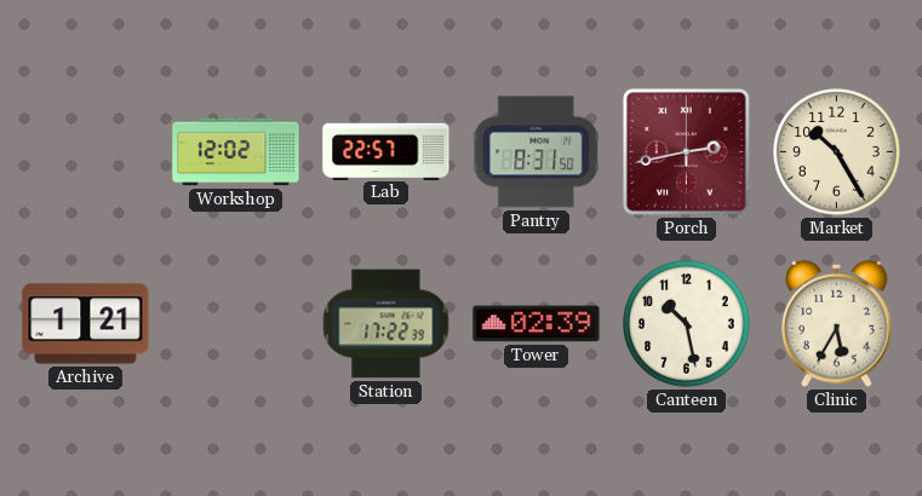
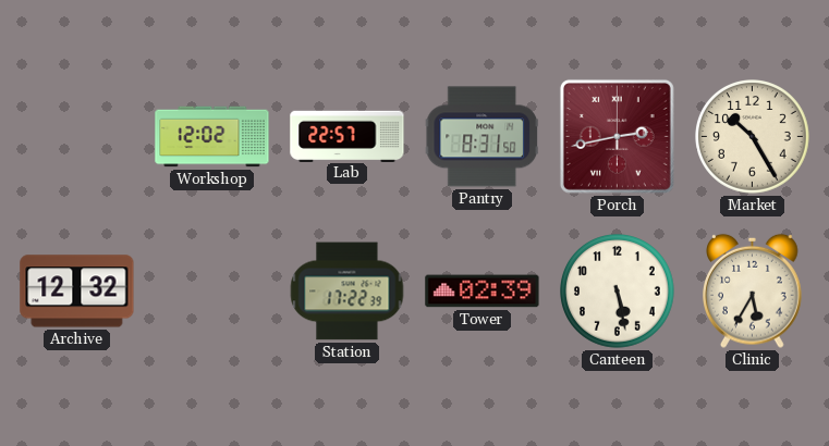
Archive: 1:21 -> 12:32
Canteen: 10:28 -> 5:28
